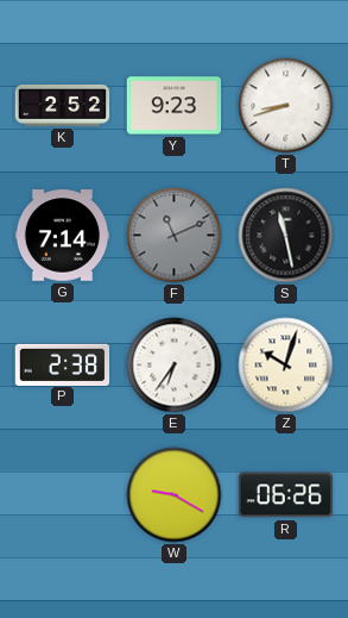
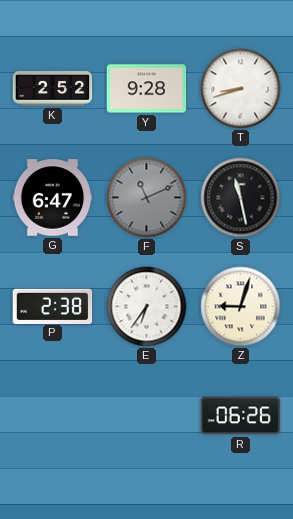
Y: 9:23 -> 9:28
G: 7:14 -> 6:47
Z: 10:03 -> 9:03
W: 9:20 -> none
